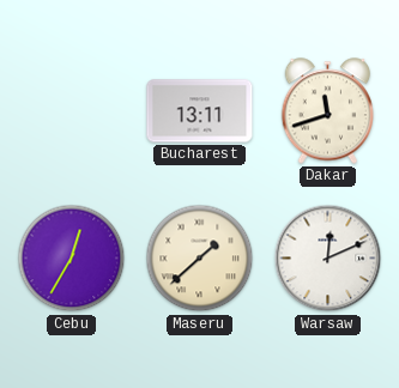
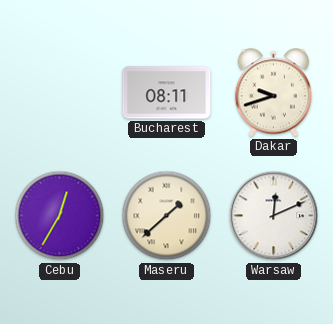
Bucharest: 13:11 -> 08:11
Dakar: 11:42 -> 9:42
